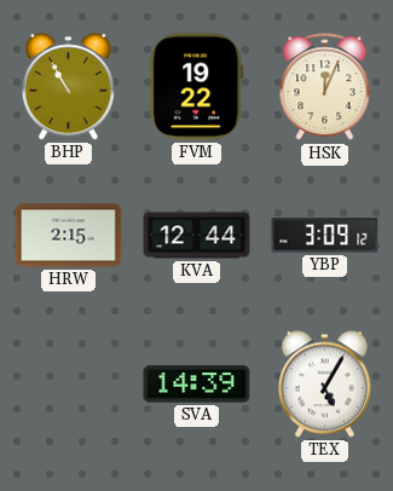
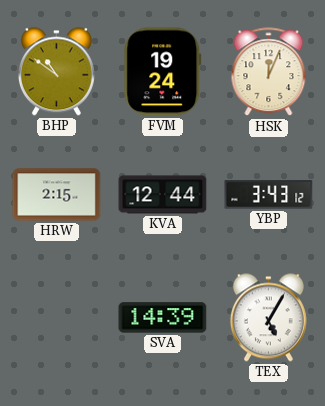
BHP: 10:55 -> 10:51
FVM: 19:22 -> 19:24
YBP: 3:09 -> 3:43
